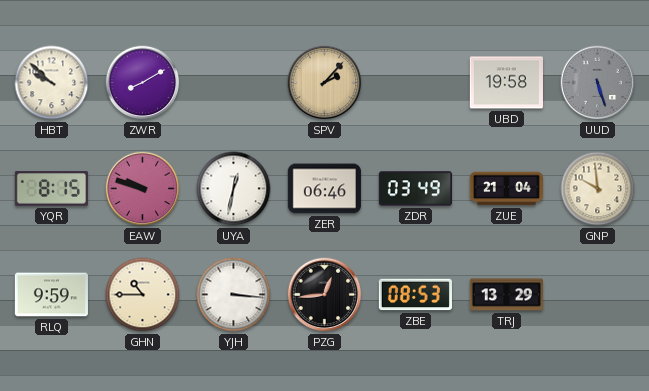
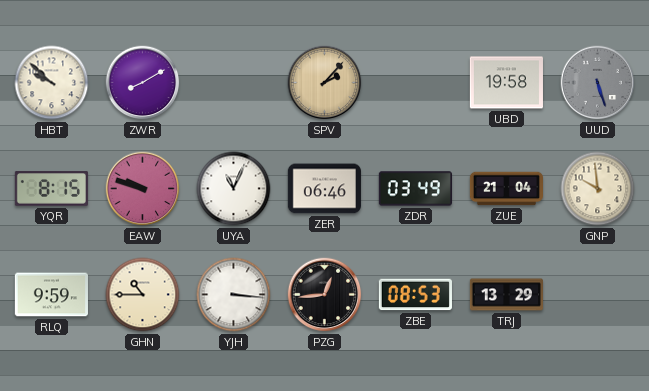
UYA: 12:32 -> 11:04
